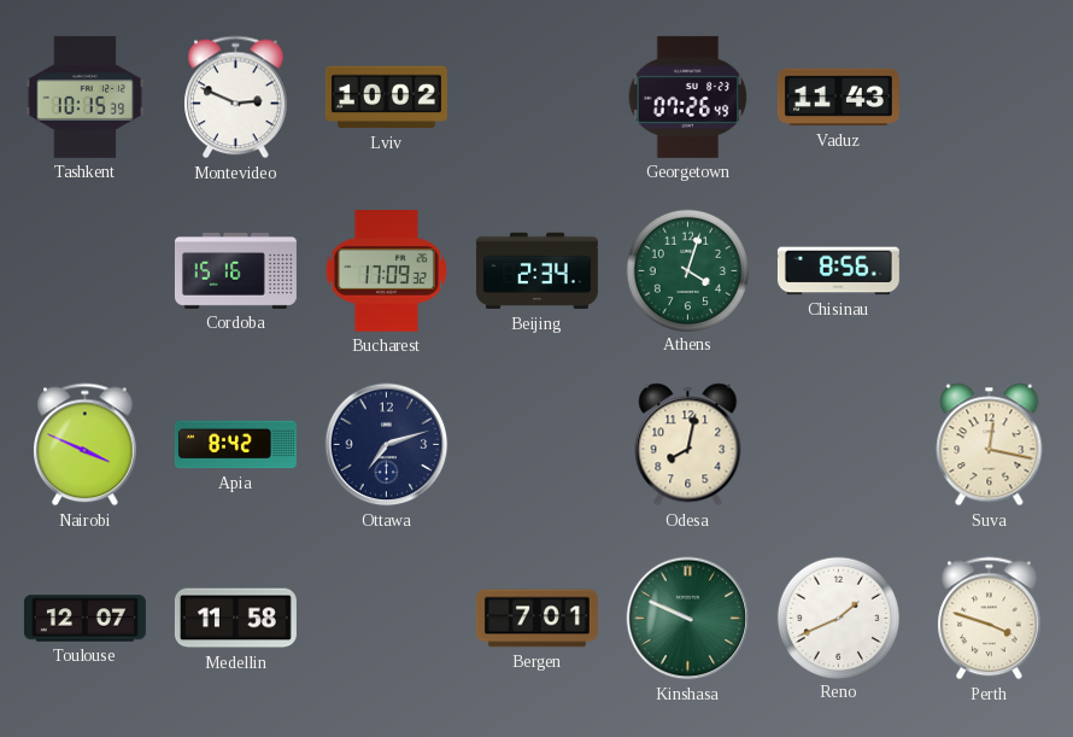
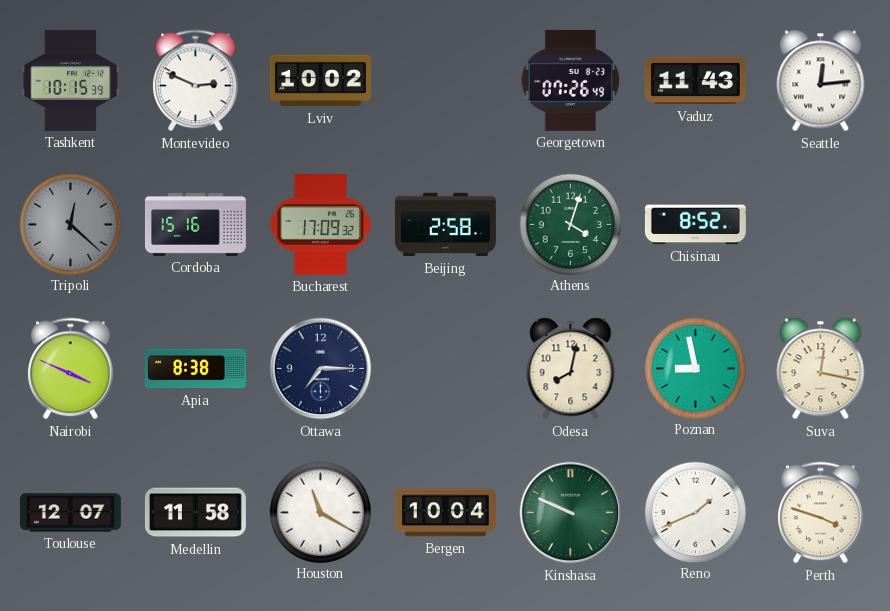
Seattle: none -> 12:14
Tripoli: none -> 12:22
Beijing: 2:34 -> 2:58
Chisinau: 8:56 -> 8:52
Apia: 8:42 -> 8:38
Ottawa: 7:12 -> 7:15
Poznan: none -> 8:58
Houston: none -> 11:20
Bergen: 7:01 -> 10:04
